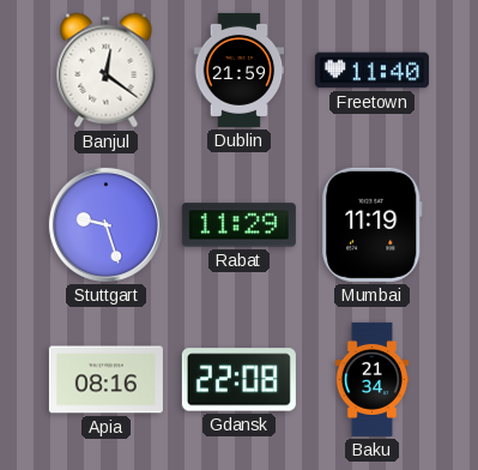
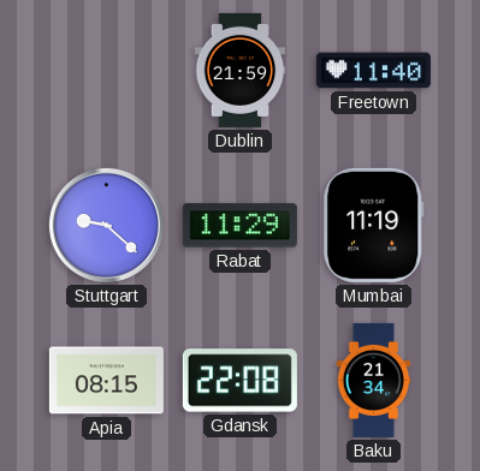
Banjul: 12:21 -> none
Stuttgart: 9:27 -> 9:22
Apia: 08:16 -> 08:15
